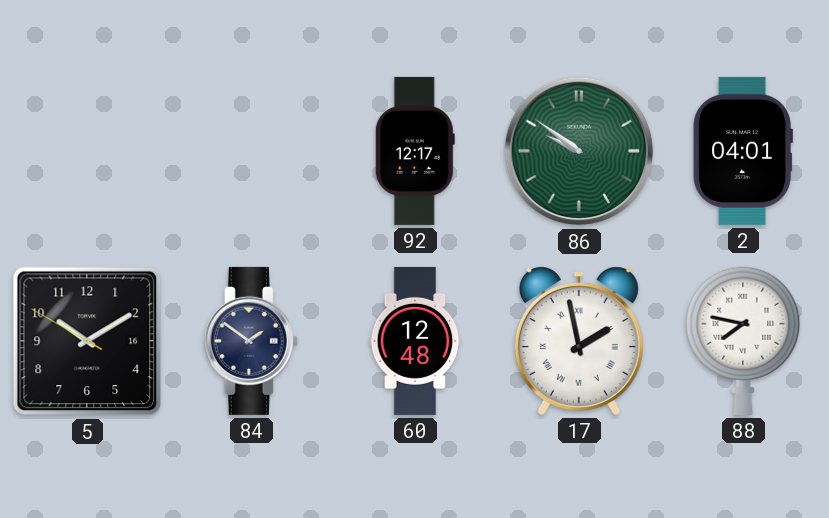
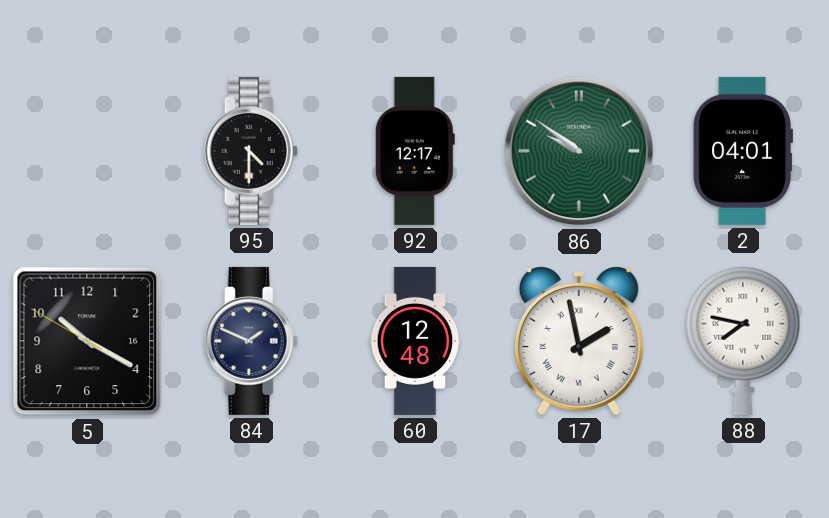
95: none -> 4:30
5: 10:09 -> 10:19
84: 1:51 -> 1:49
